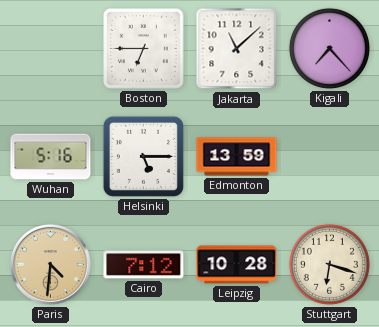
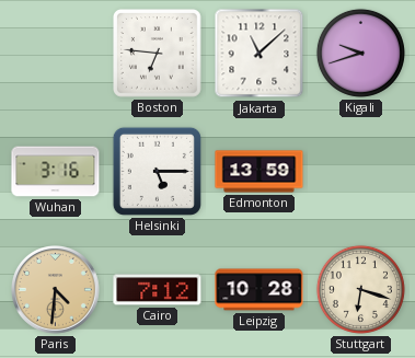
Boston: 6:45 -> 6:46
Kigali: 7:23 -> 9:42
Wuhan: 5:16 -> 3:16
